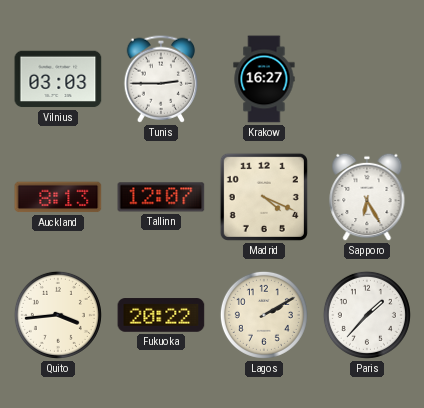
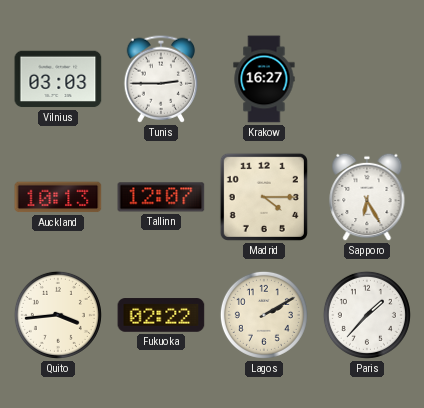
Auckland: 8:13 -> 10:13
Madrid: 4:19 -> 4:15
Fukuoka: 20:22 -> 02:22
